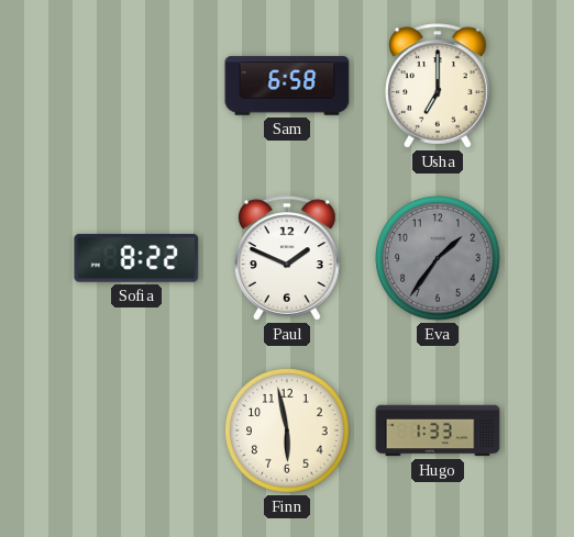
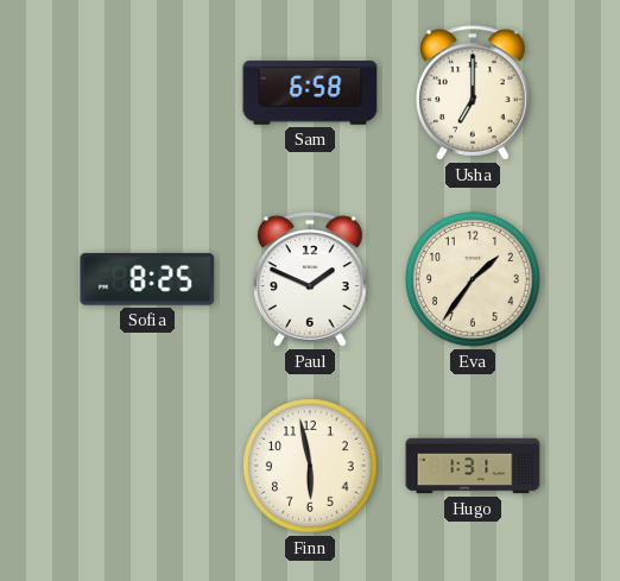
Sofia: 8:22 -> 8:25
Eva dial: grey -> cream
Hugo: 1:33 -> 1:31
